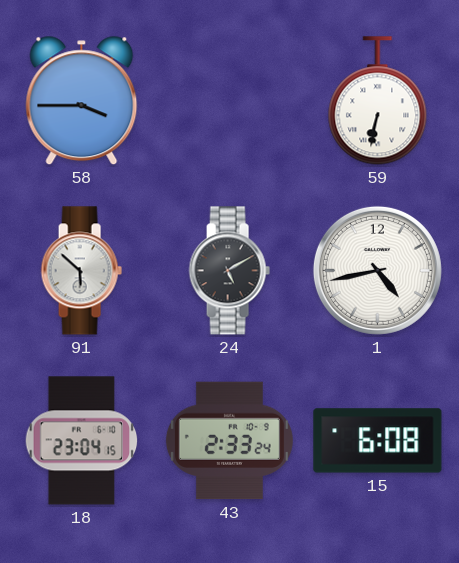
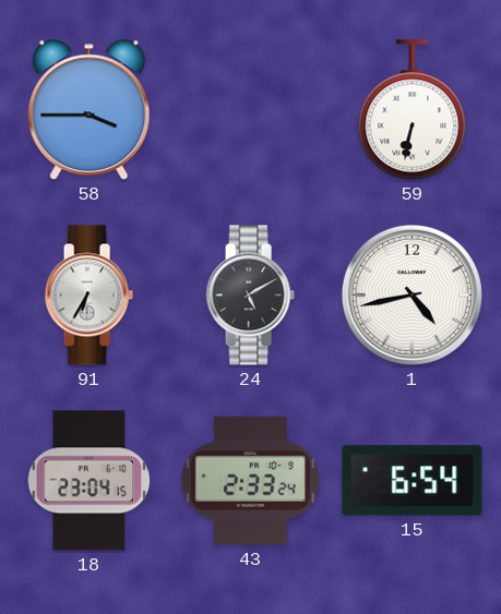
91: 5:52 -> 6:35
15: 6:08 -> 6:54
